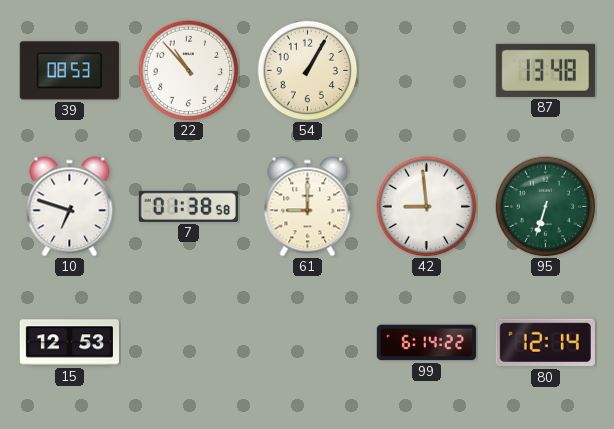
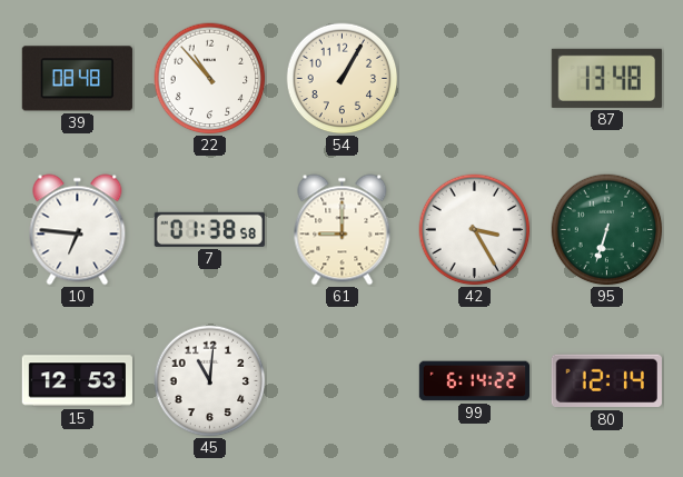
39: 08:53 -> 08:48
10: 6:48 -> 6:46
42: 8:59 -> 3:25
45: none -> 11:01
